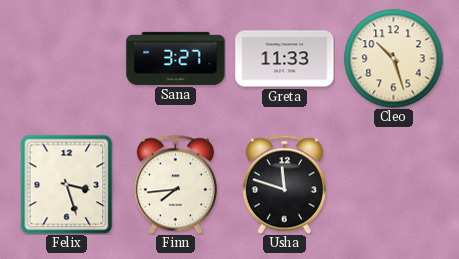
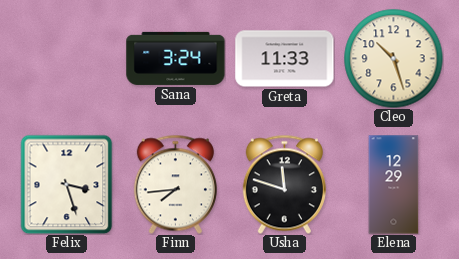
Sana: 3:27 -> 3:24
Elena: none -> 12:29
